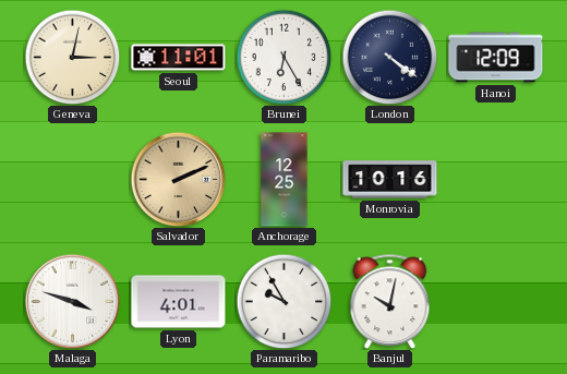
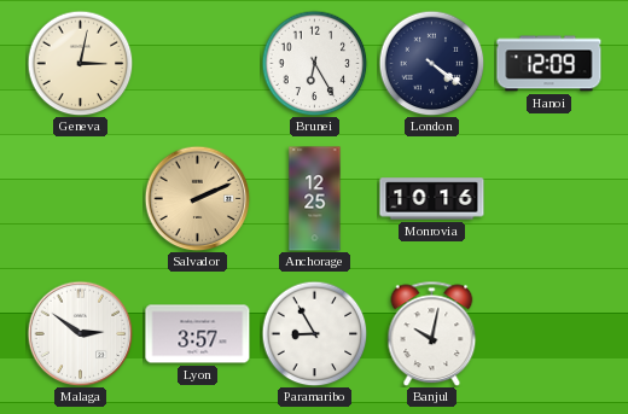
Seoul: 11:01 -> none
Malaga: 3:48 -> 2:51
Lyon: 4:01 -> 3:57
Paramaribo: 9:55 -> 8:55
